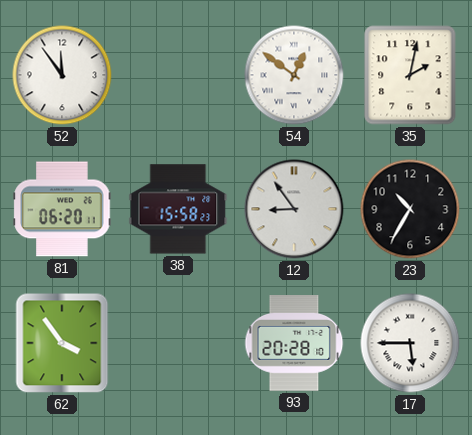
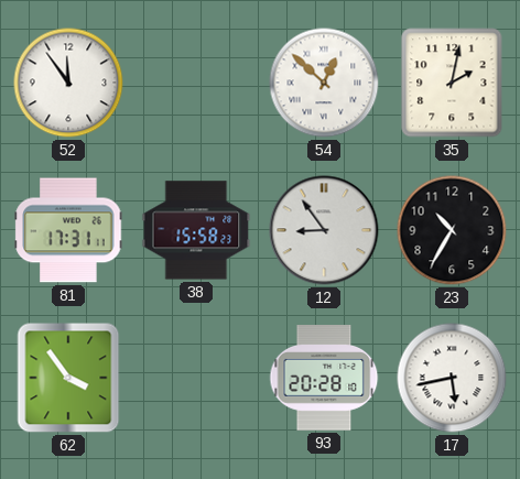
54: 12:51 -> 12:52
81: 06:20 -> 17:31
17: 5:45 -> 5:43
